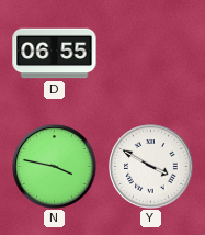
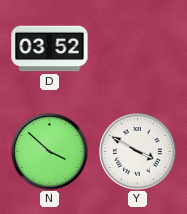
D: 06:55 -> 03:52
N: 3:47 -> 3:52
